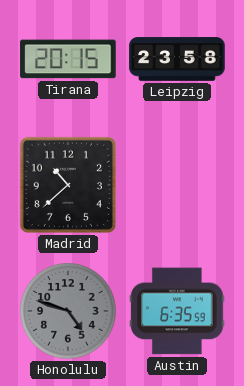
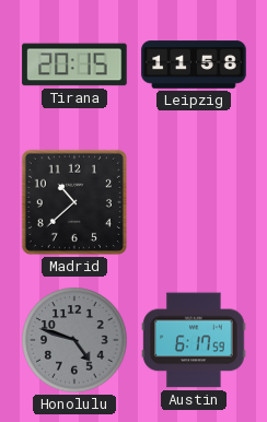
Leipzig: 23:58 -> 11:58
Austin: 6:35 -> 6:17
